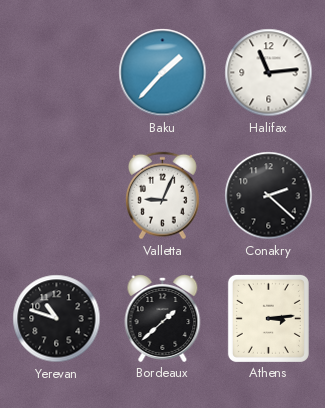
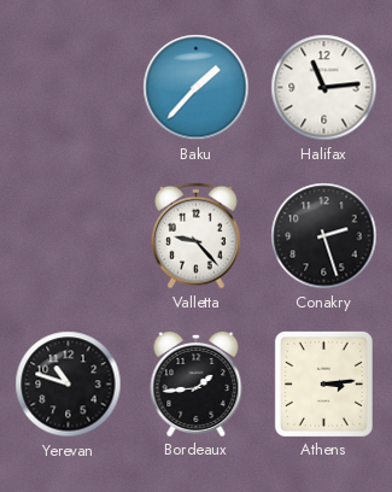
Valletta: 9:04 -> 9:23
Conakry: 2:22 -> 2:27
Bordeaux: 1:38 -> 1:44
